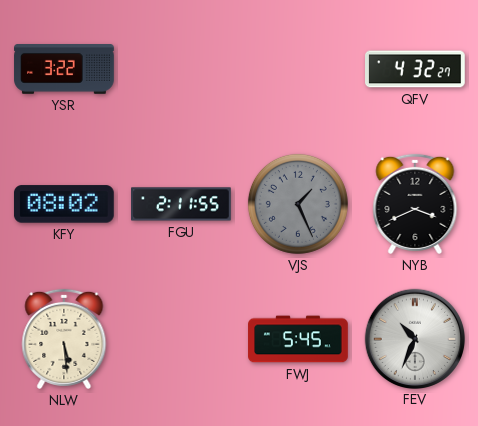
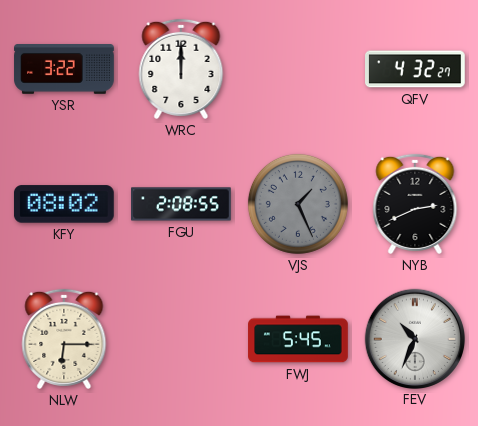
WRC: none -> 12:00
FGU: 2:11 -> 2:08
NYB: 3:41 -> 2:41
NLW: 5:29 -> 6:15
